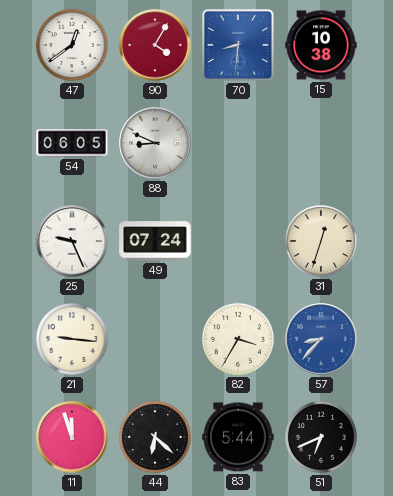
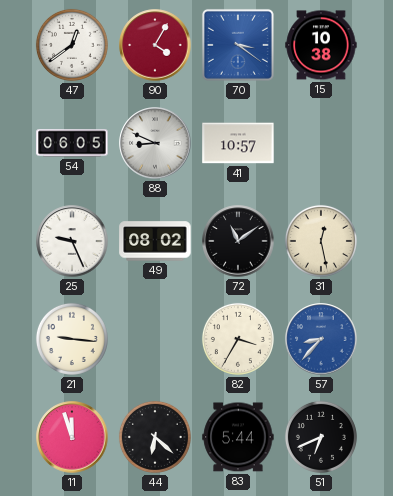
70: 8:31 -> 3:21
41: none -> 10:57
49: 07:24 -> 08:02
72: none -> 11:09
31: 12:33 -> 12:28
